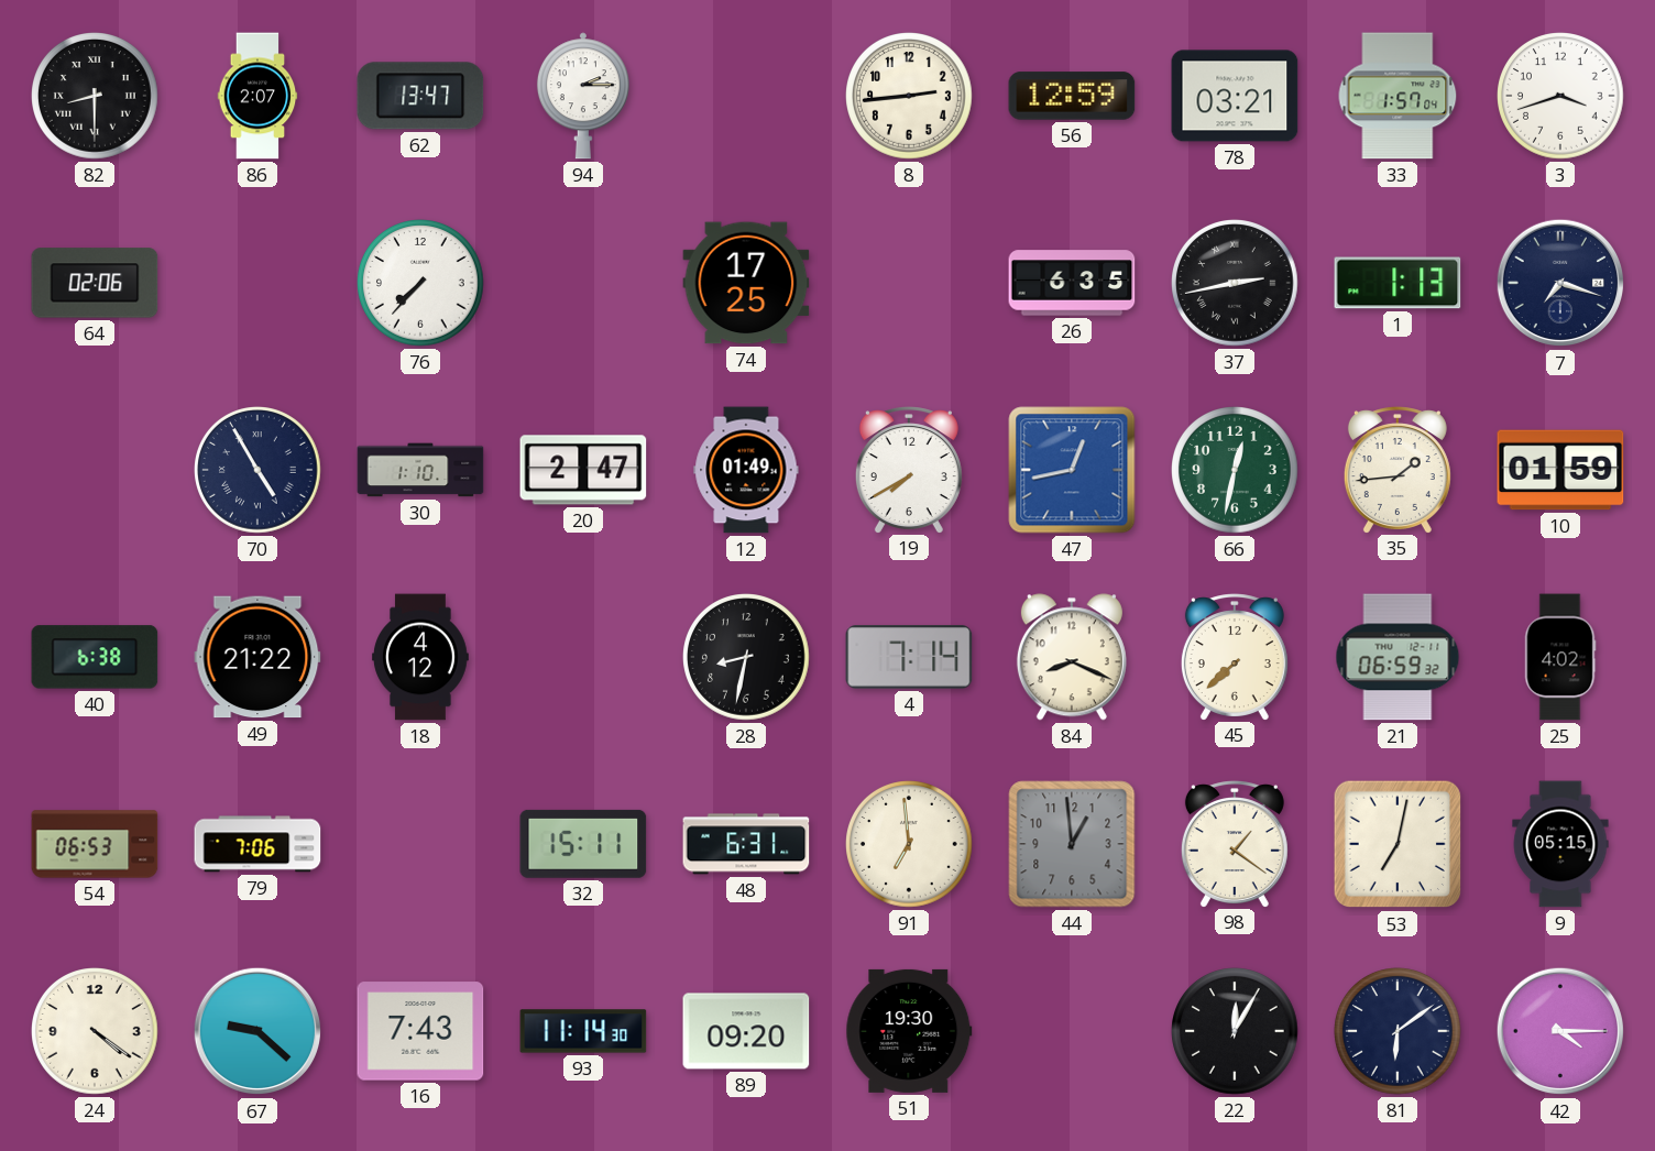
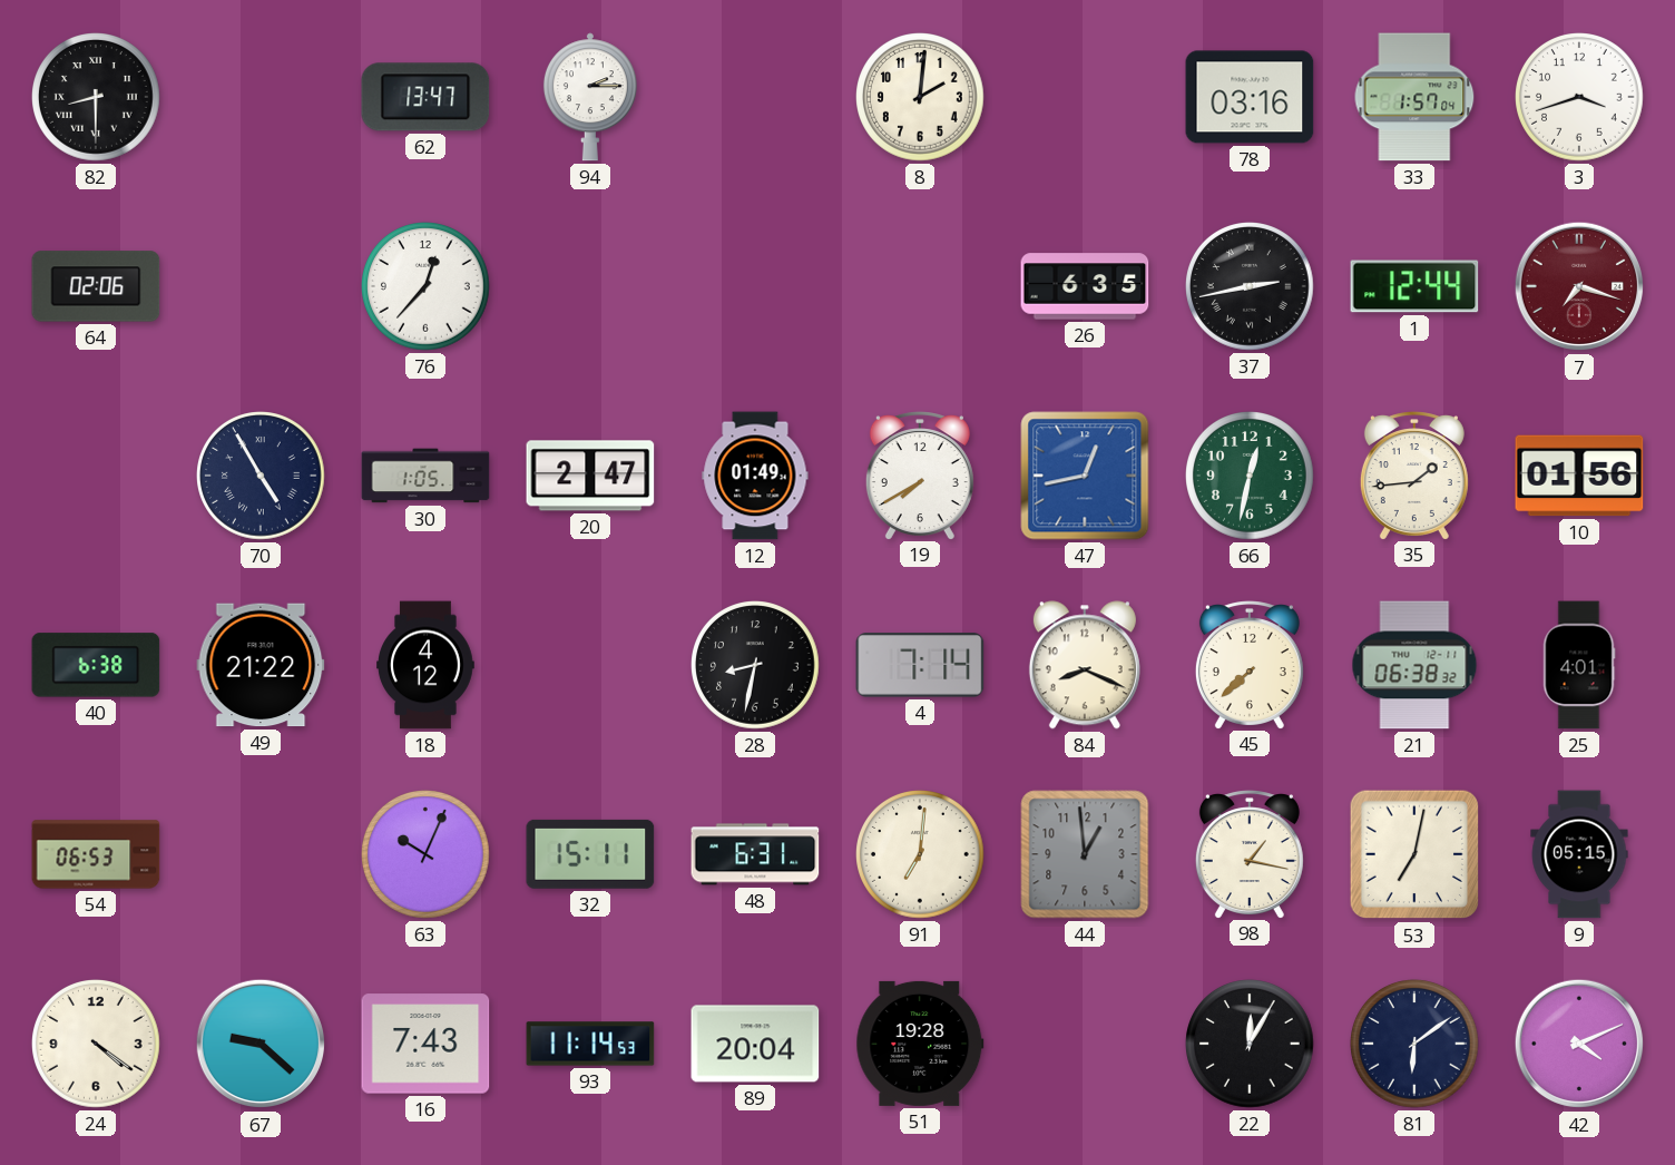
86: 2:07 -> none
8: 2:44 -> 2:01
56: 12:59 -> none
78: 03:21 -> 03:16
76: 7:37 -> 12:37
74: 17:25 -> none
1: 1:13 -> 12:44
7 dial: navy -> burgundy
30: 1:10 -> 1:05
10: 01:59 -> 01:56
21: 06:59 -> 06:38
25: 4:02 -> 4:01
79: 7:06 -> none
63: none -> 10:04
91: 6:59 -> 7:01
98: 1:21 -> 1:17
93: 11:14:30 -> 11:14:53
89: 09:20 -> 20:04
51: 19:30 -> 19:28
42: 4:15 -> 4:11
